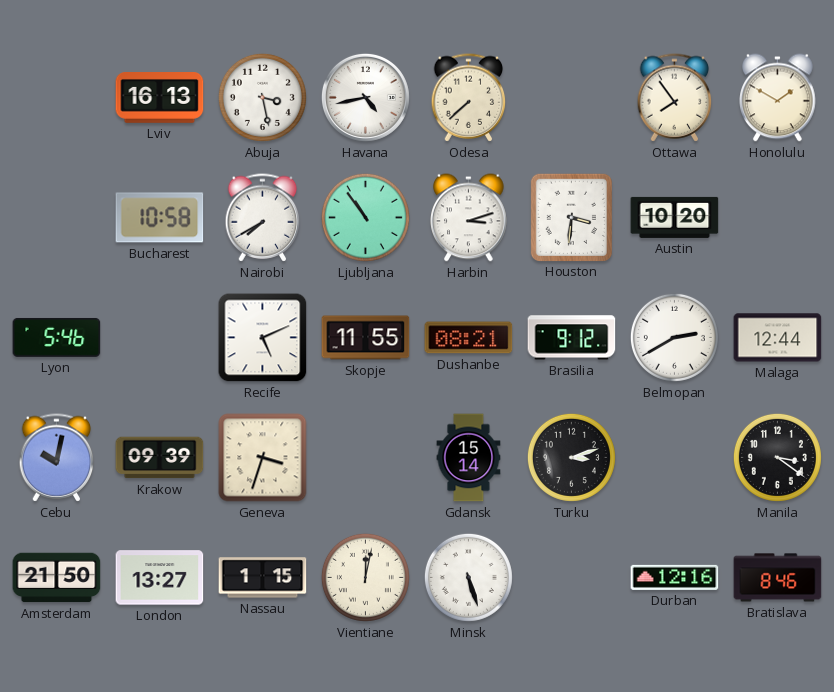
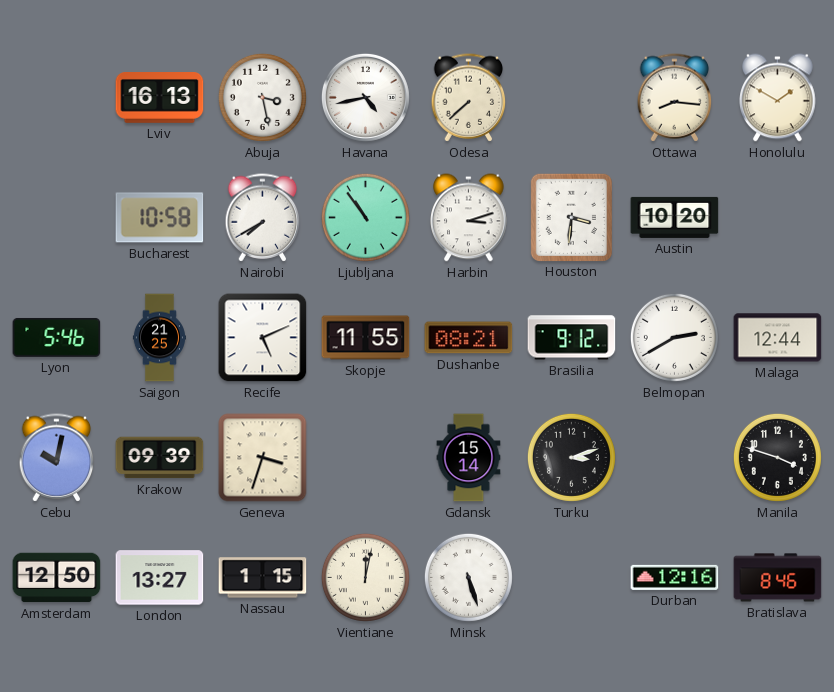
Ottawa: 7:54 -> 8:16
Saigon: none -> 21:25
Manila: 3:21 -> 3:48
Amsterdam: 21:50 -> 12:50
